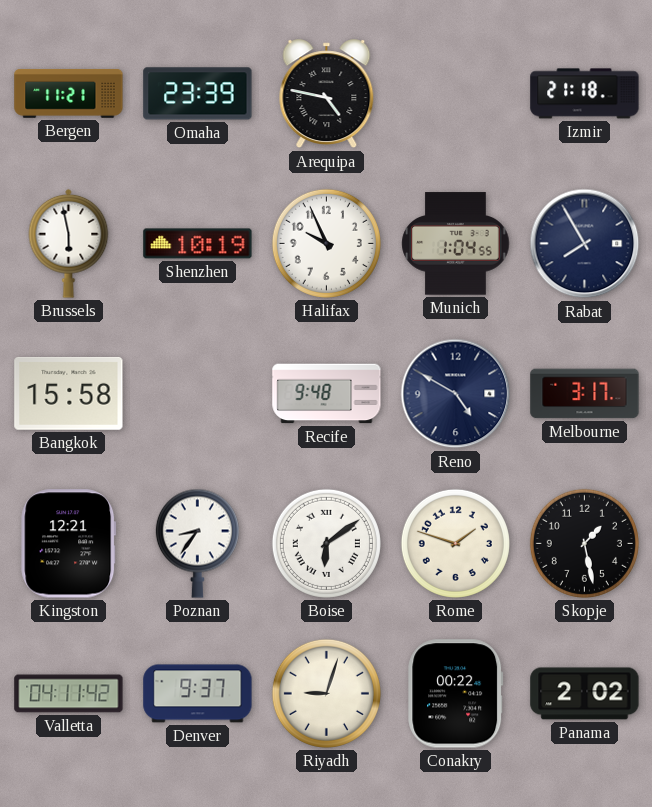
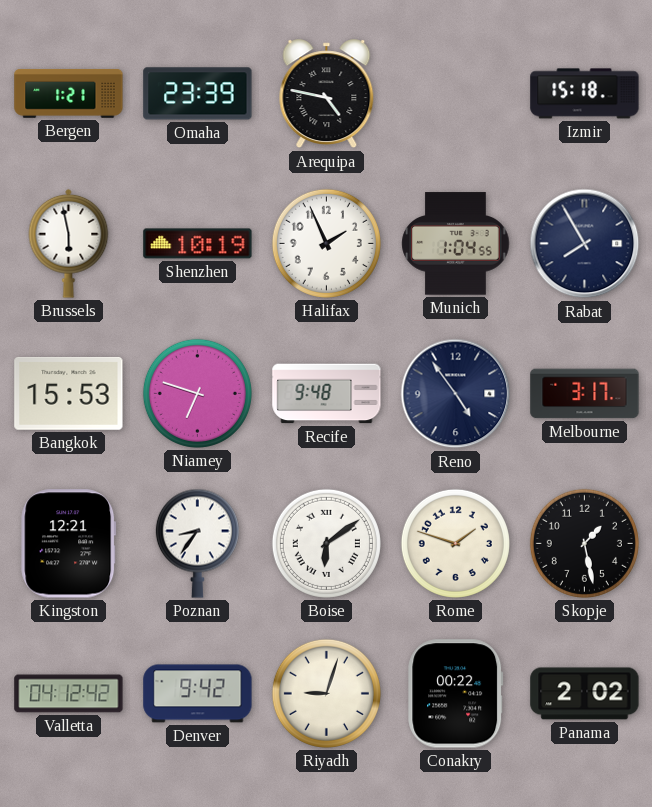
Bergen: 11:21 -> 1:21
Izmir: 21:18 -> 15:18
Halifax: 9:56 -> 1:56
Bangkok: 15:58 -> 15:53
Niamey: none -> 6:48
Reno: 4:50 -> 4:54
Valletta: 04:11 -> 04:12
Denver: 9:37 -> 9:42
